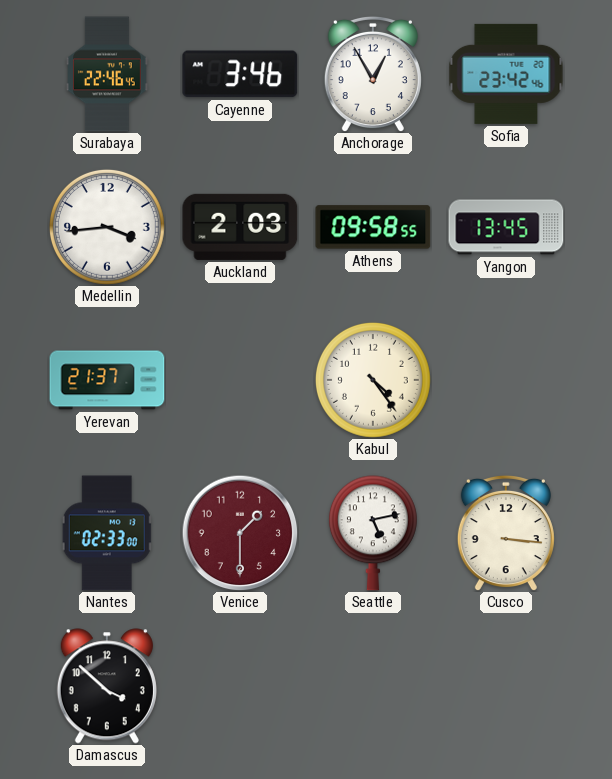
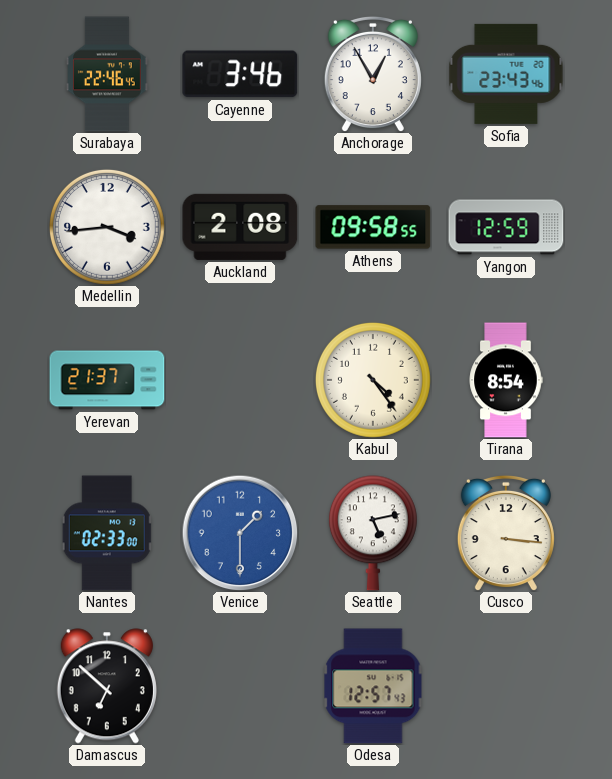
Sofia: 23:42 -> 23:43
Auckland: 2:03 -> 2:08
Yangon: 13:45 -> 12:59
Tirana: none -> 8:54
Venice dial: burgundy -> blue
Damascus: 3:52 -> 6:52
Odesa: none -> 12:57
